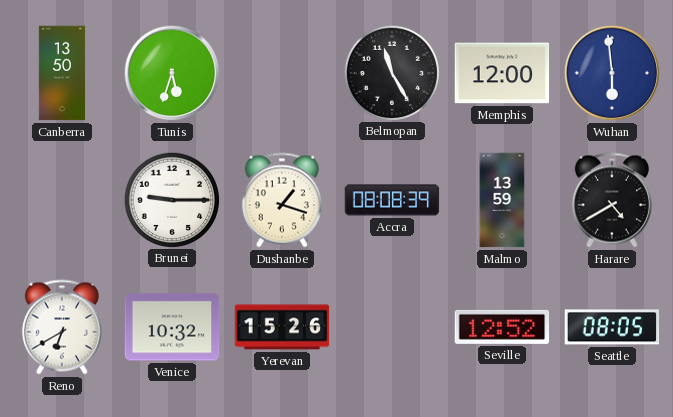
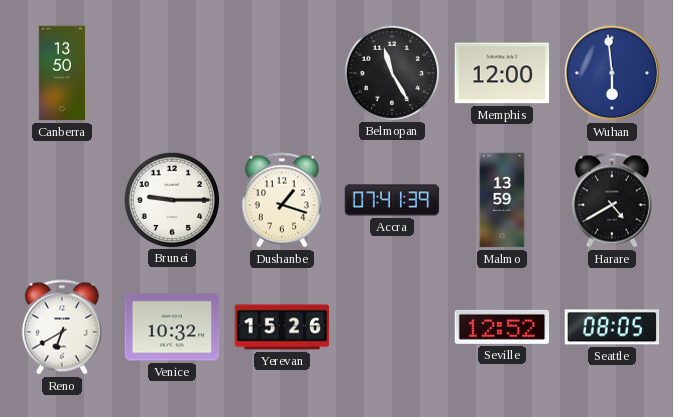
Tunis: 5:33 -> none
Accra: 08:08 -> 07:41
